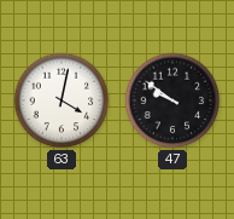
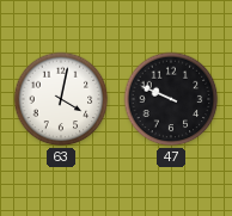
47: 9:51 -> 9:49
